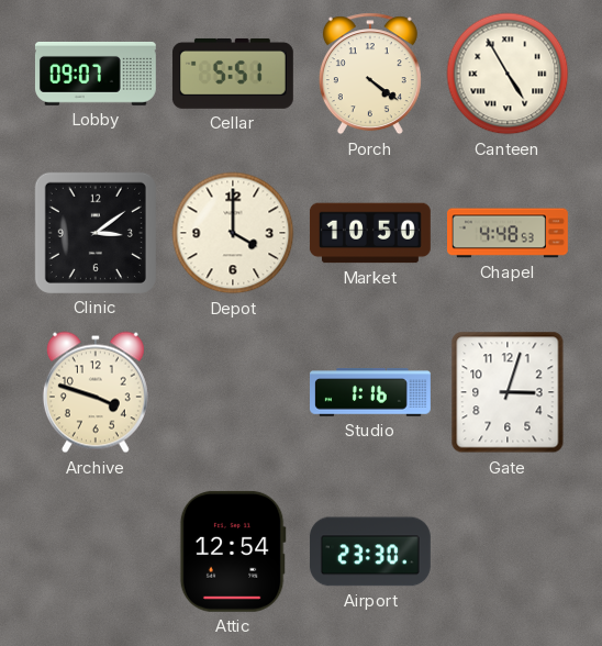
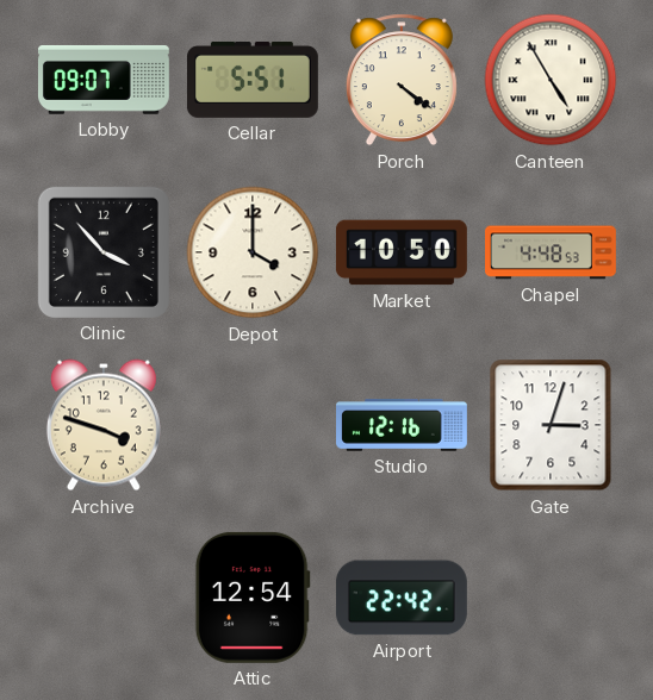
Clinic: 3:09 -> 3:53
Studio: 1:16 -> 12:16
Airport: 23:30 -> 22:42
